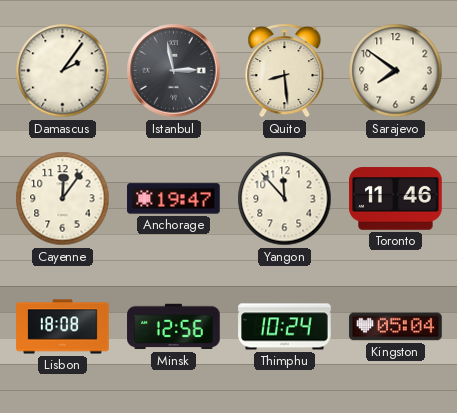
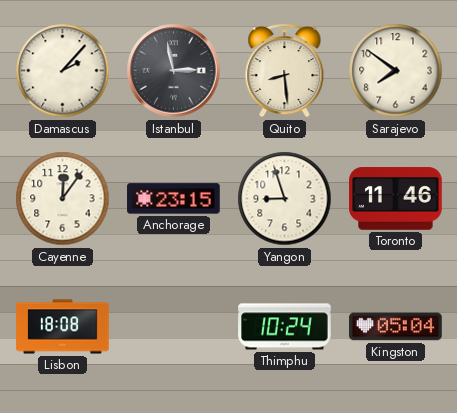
Damascus: 2:06 -> 2:07
Anchorage: 19:47 -> 23:15
Yangon: 11:53 -> 8:57
Minsk: 12:56 -> none
